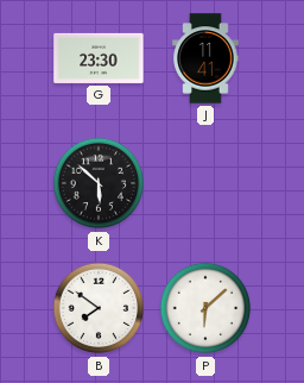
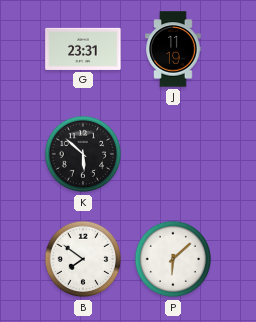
G: 23:30 -> 23:31
J: 11:41 -> 11:19
